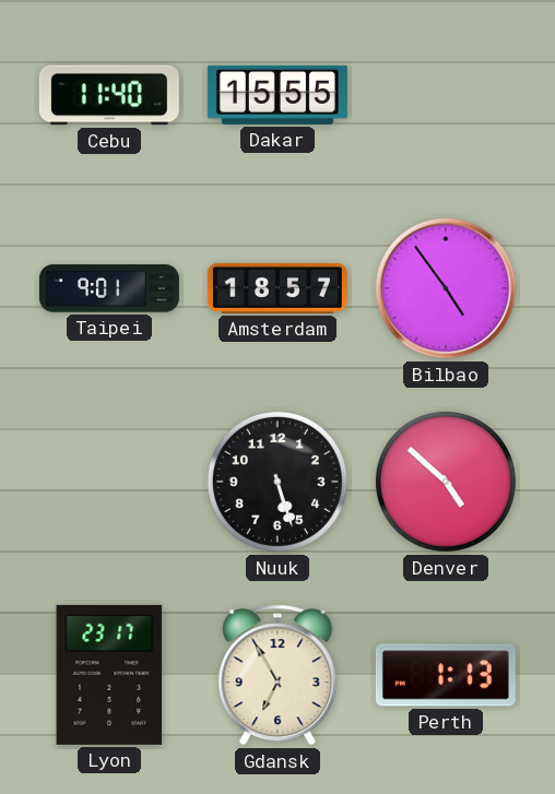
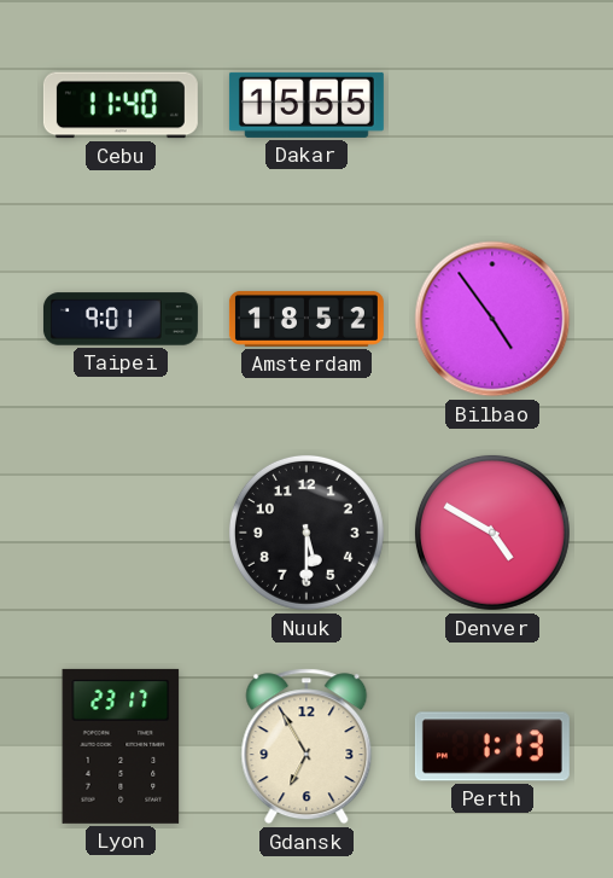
Amsterdam: 18:57 -> 18:52
Nuuk: 5:27 -> 5:30
Denver: 4:52 -> 4:50
